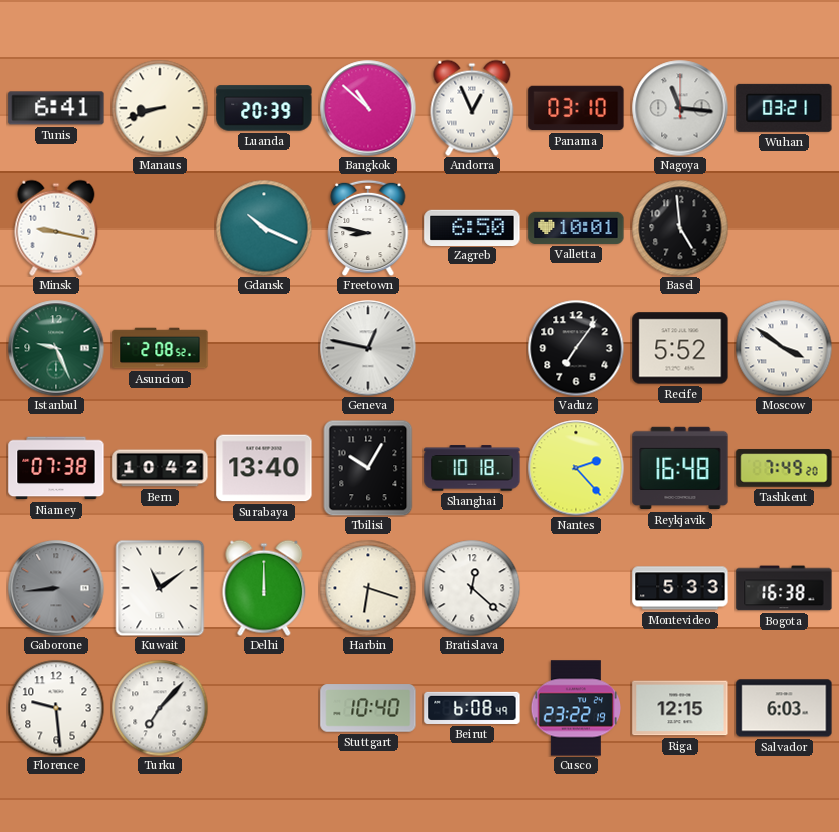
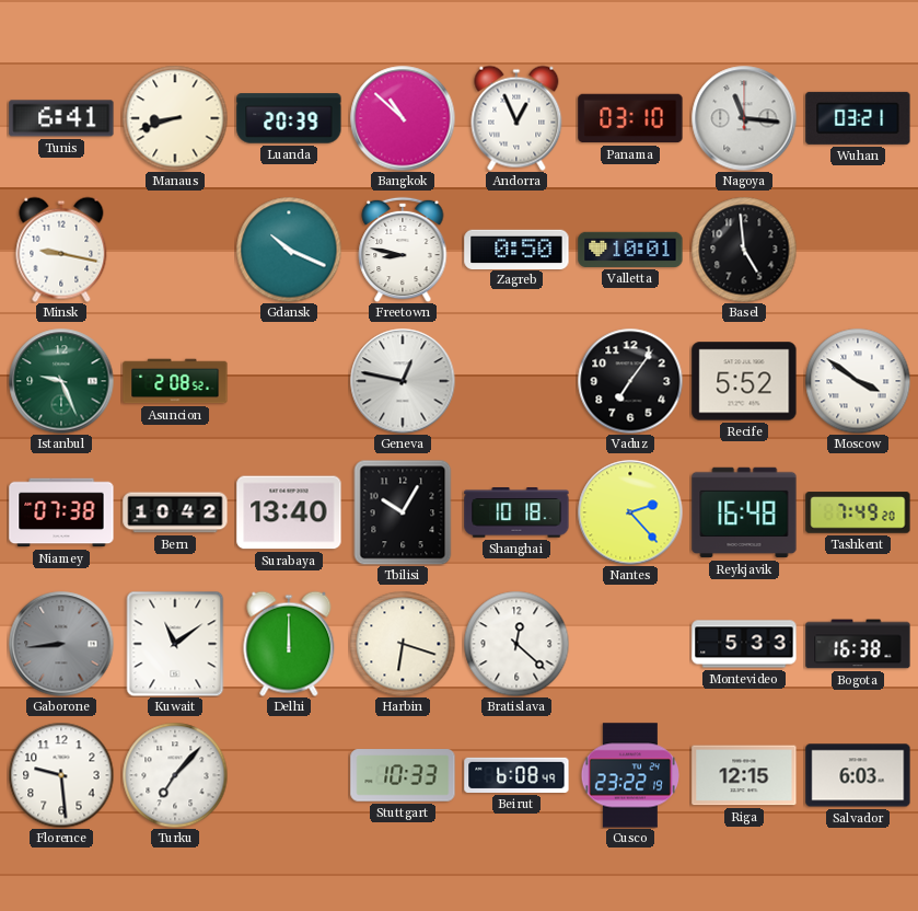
Zagreb: 6:50 -> 0:50
Stuttgart: 10:40 -> 10:33
